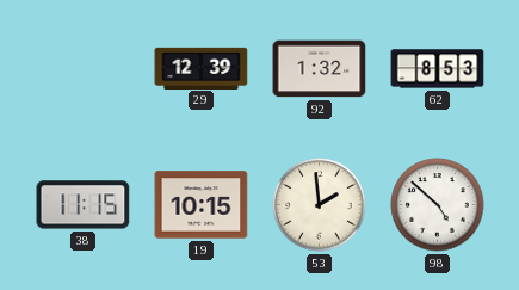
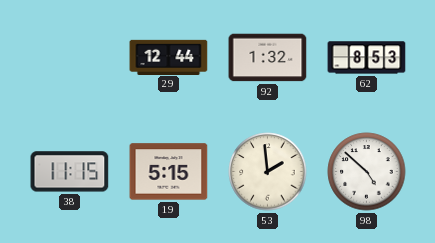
29: 12:39 -> 12:44
19: 10:15 -> 5:15
